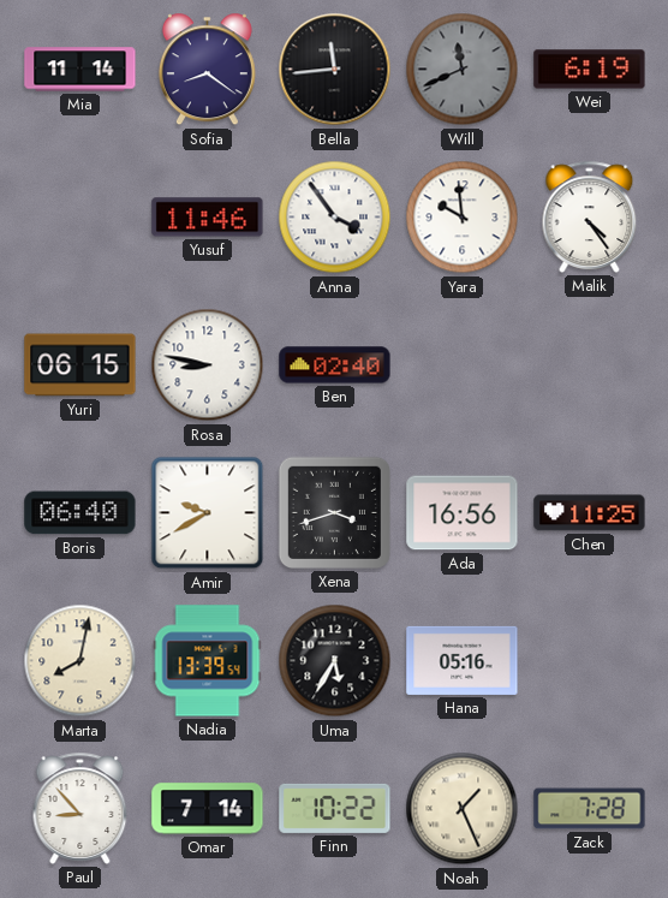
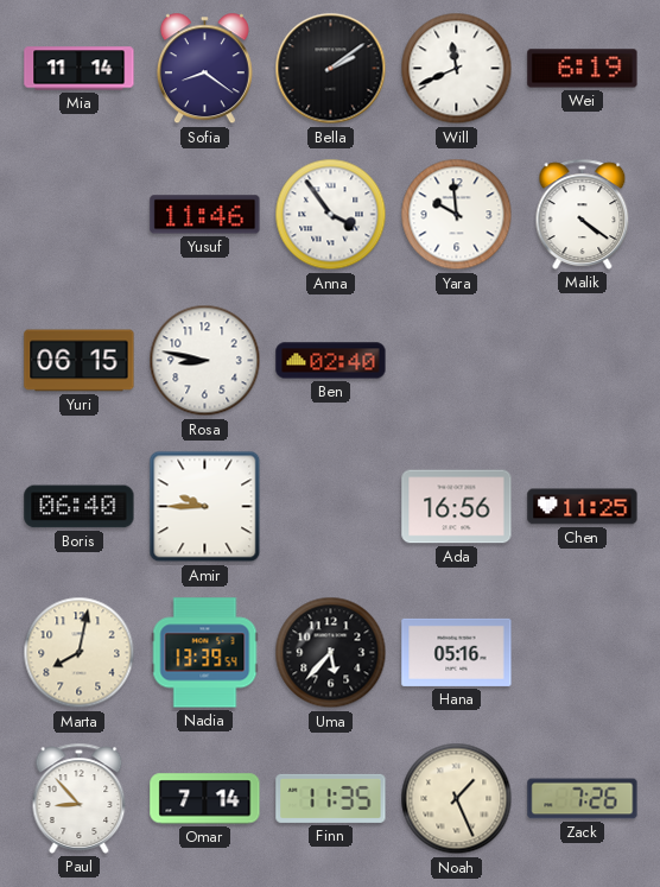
Bella: 11:44 -> 2:09
Will dial: grey -> white
Malik: 4:24 -> 4:21
Amir: 9:40 -> 9:45
Xena: 3:42 -> none
Uma: 5:35 -> 5:37
Finn: 10:22 -> 11:35
Zack: 7:28 -> 7:26
